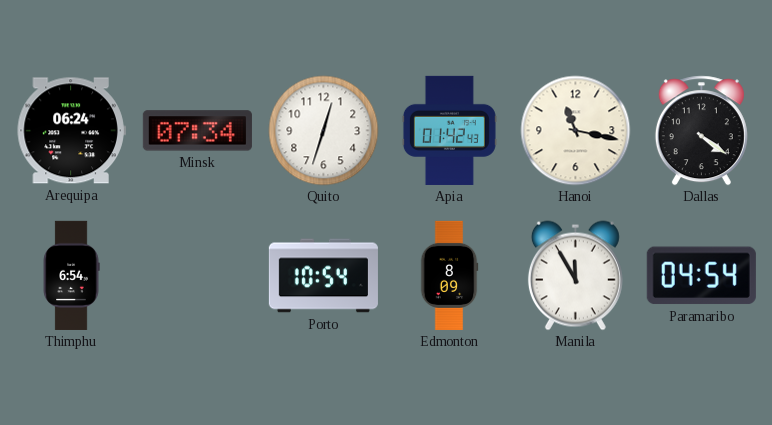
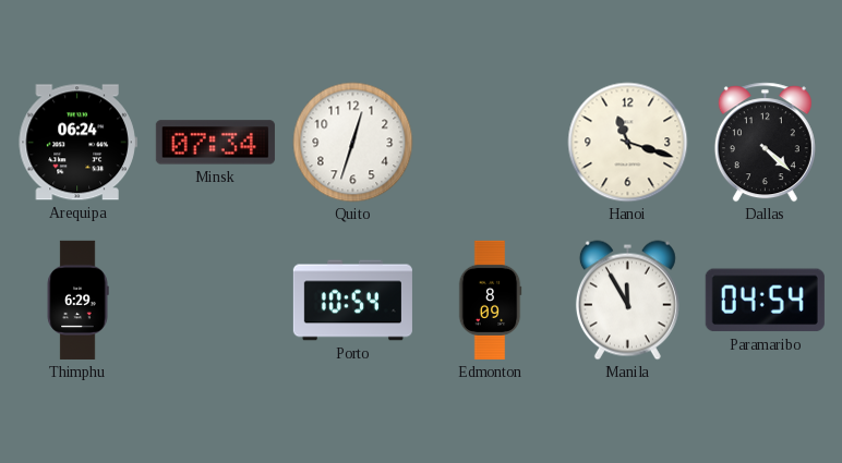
Apia: 01:42 -> none
Hanoi: 11:17 -> 11:18
Dallas: 4:21 -> 4:22
Thimphu: 6:54 -> 6:29
